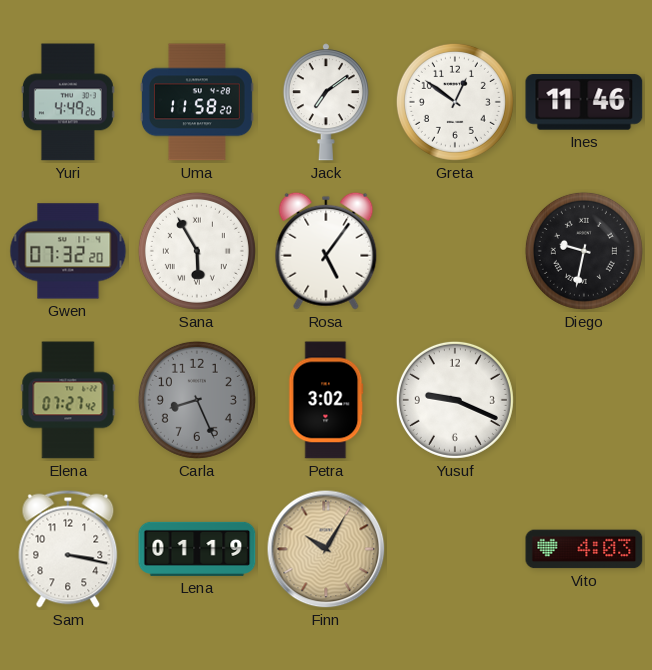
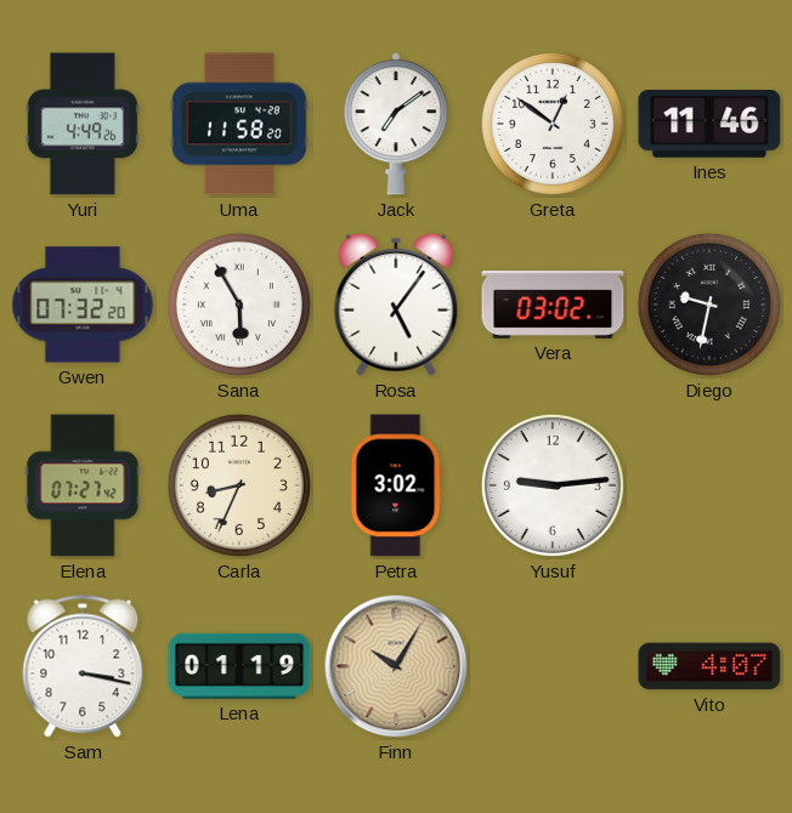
Vera: none -> 03:02
Carla: 8:26 -> 8:34
Carla dial: grey -> cream
Yusuf: 9:19 -> 9:14
Vito: 4:03 -> 4:07
